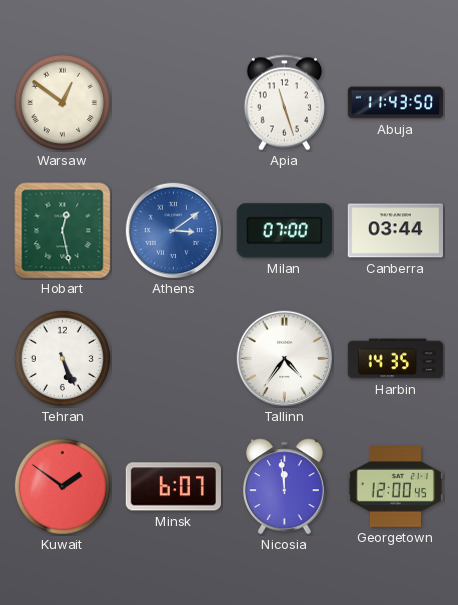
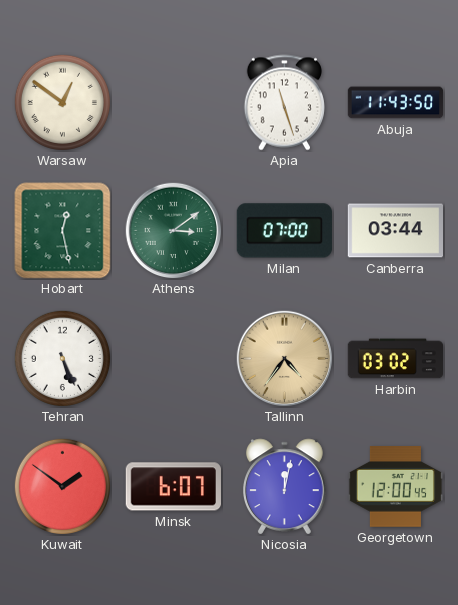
Athens dial: blue -> green
Tallinn dial: white -> champagne
Harbin: 14:35 -> 03:02
Nicosia: 11:59 -> 12:02
